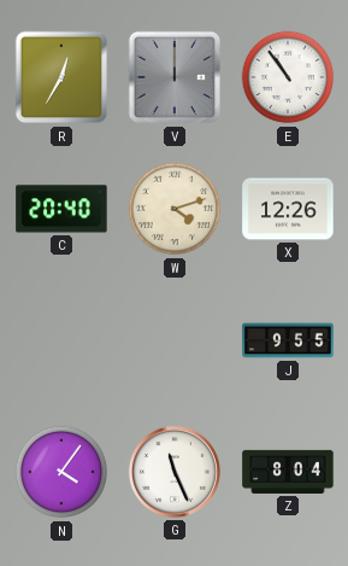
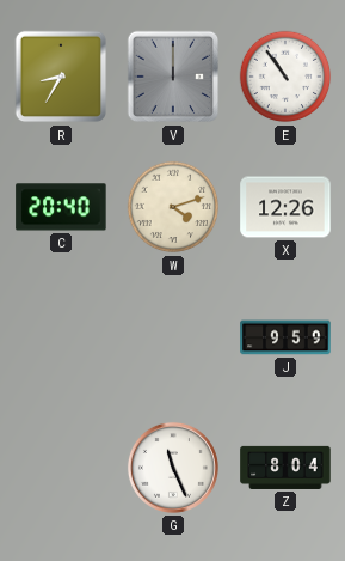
R: 12:35 -> 8:35
J: 9:55 -> 9:59
N: 4:06 -> none
